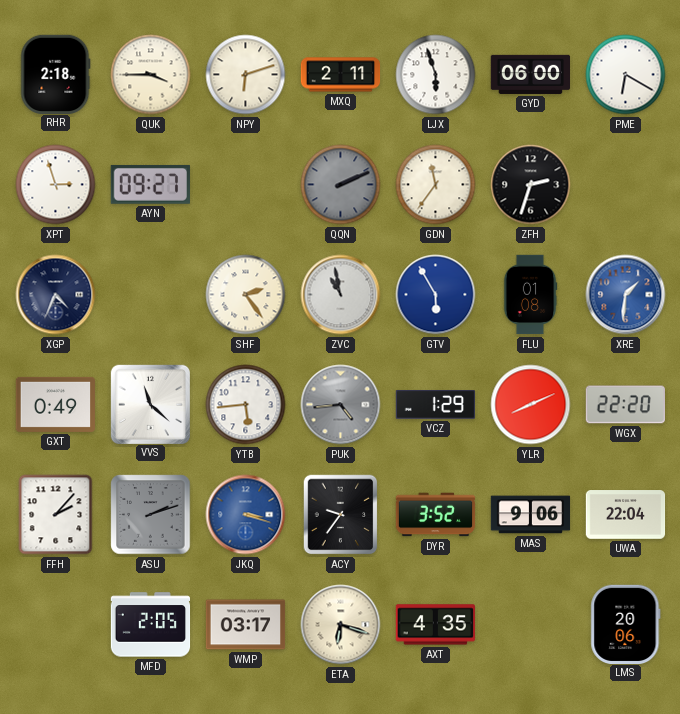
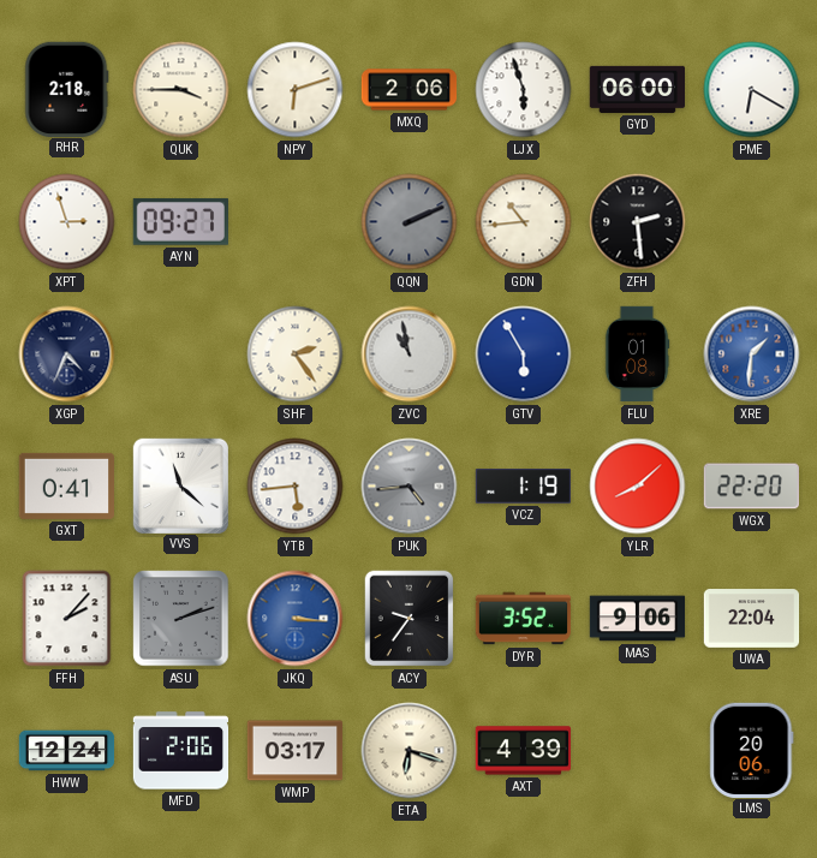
MXQ: 2:11 -> 2:06
GDN: 11:36 -> 10:44
ZFH: 2:33 -> 2:29
GXT: 0:49 -> 0:41
VCZ: 1:29 -> 1:19
YLR: 8:11 -> 8:08
JKQ: 3:18 -> 3:16
HWW: none -> 12:24
MFD: 2:05 -> 2:06
AXT: 4:35 -> 4:39
